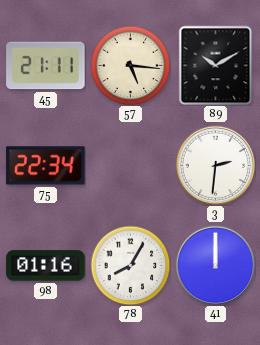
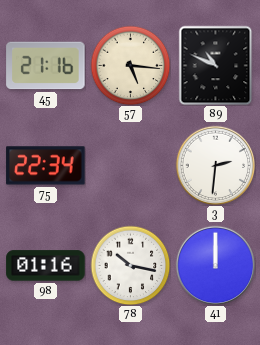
45: 21:11 -> 21:16
89: 10:10 -> 10:49
78: 8:05 -> 10:17
